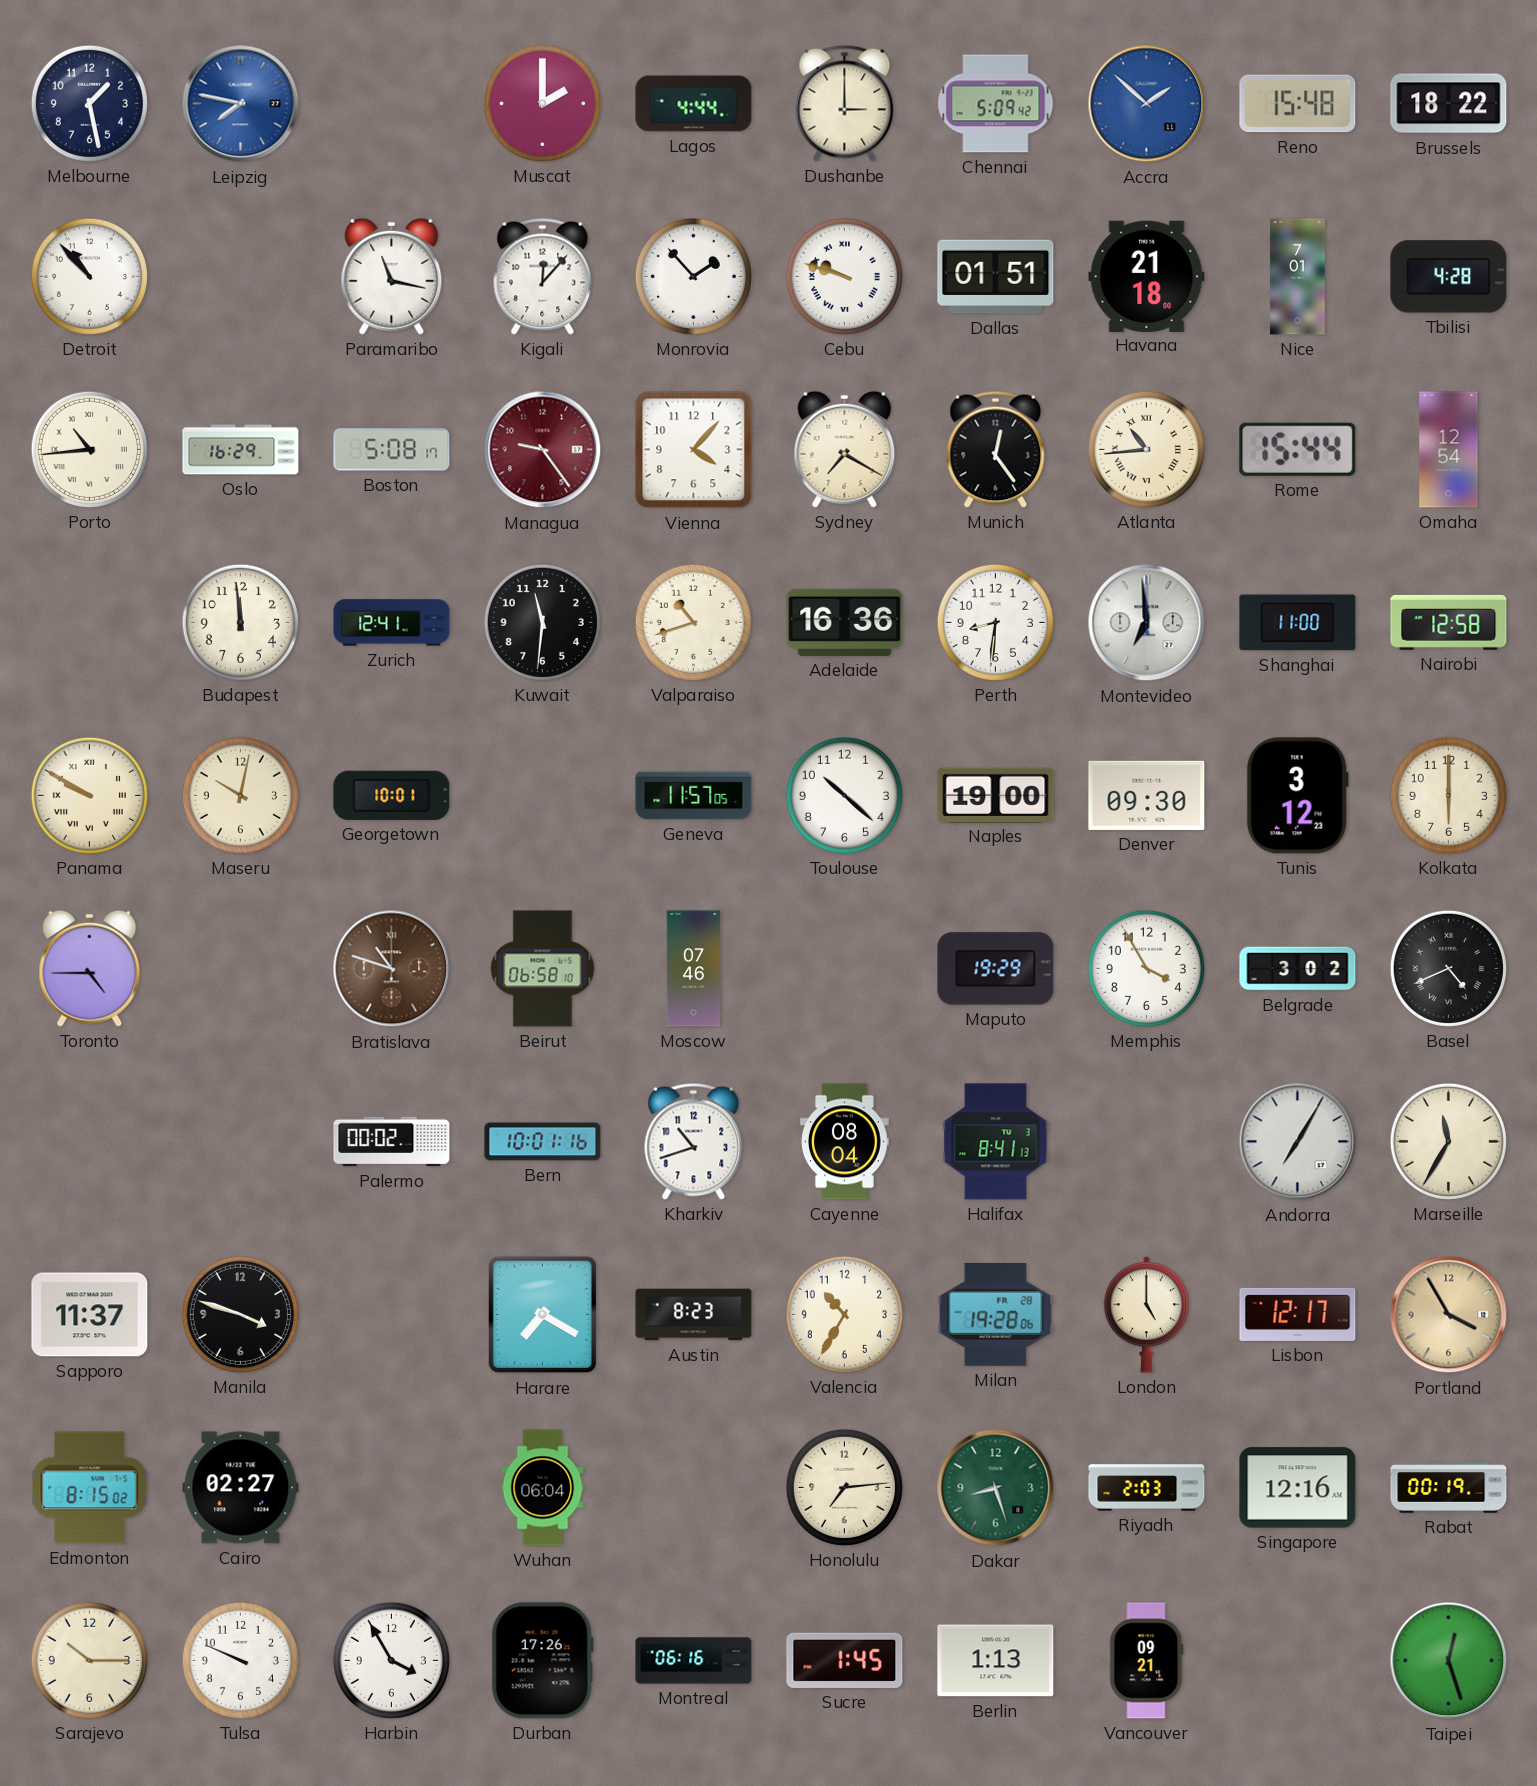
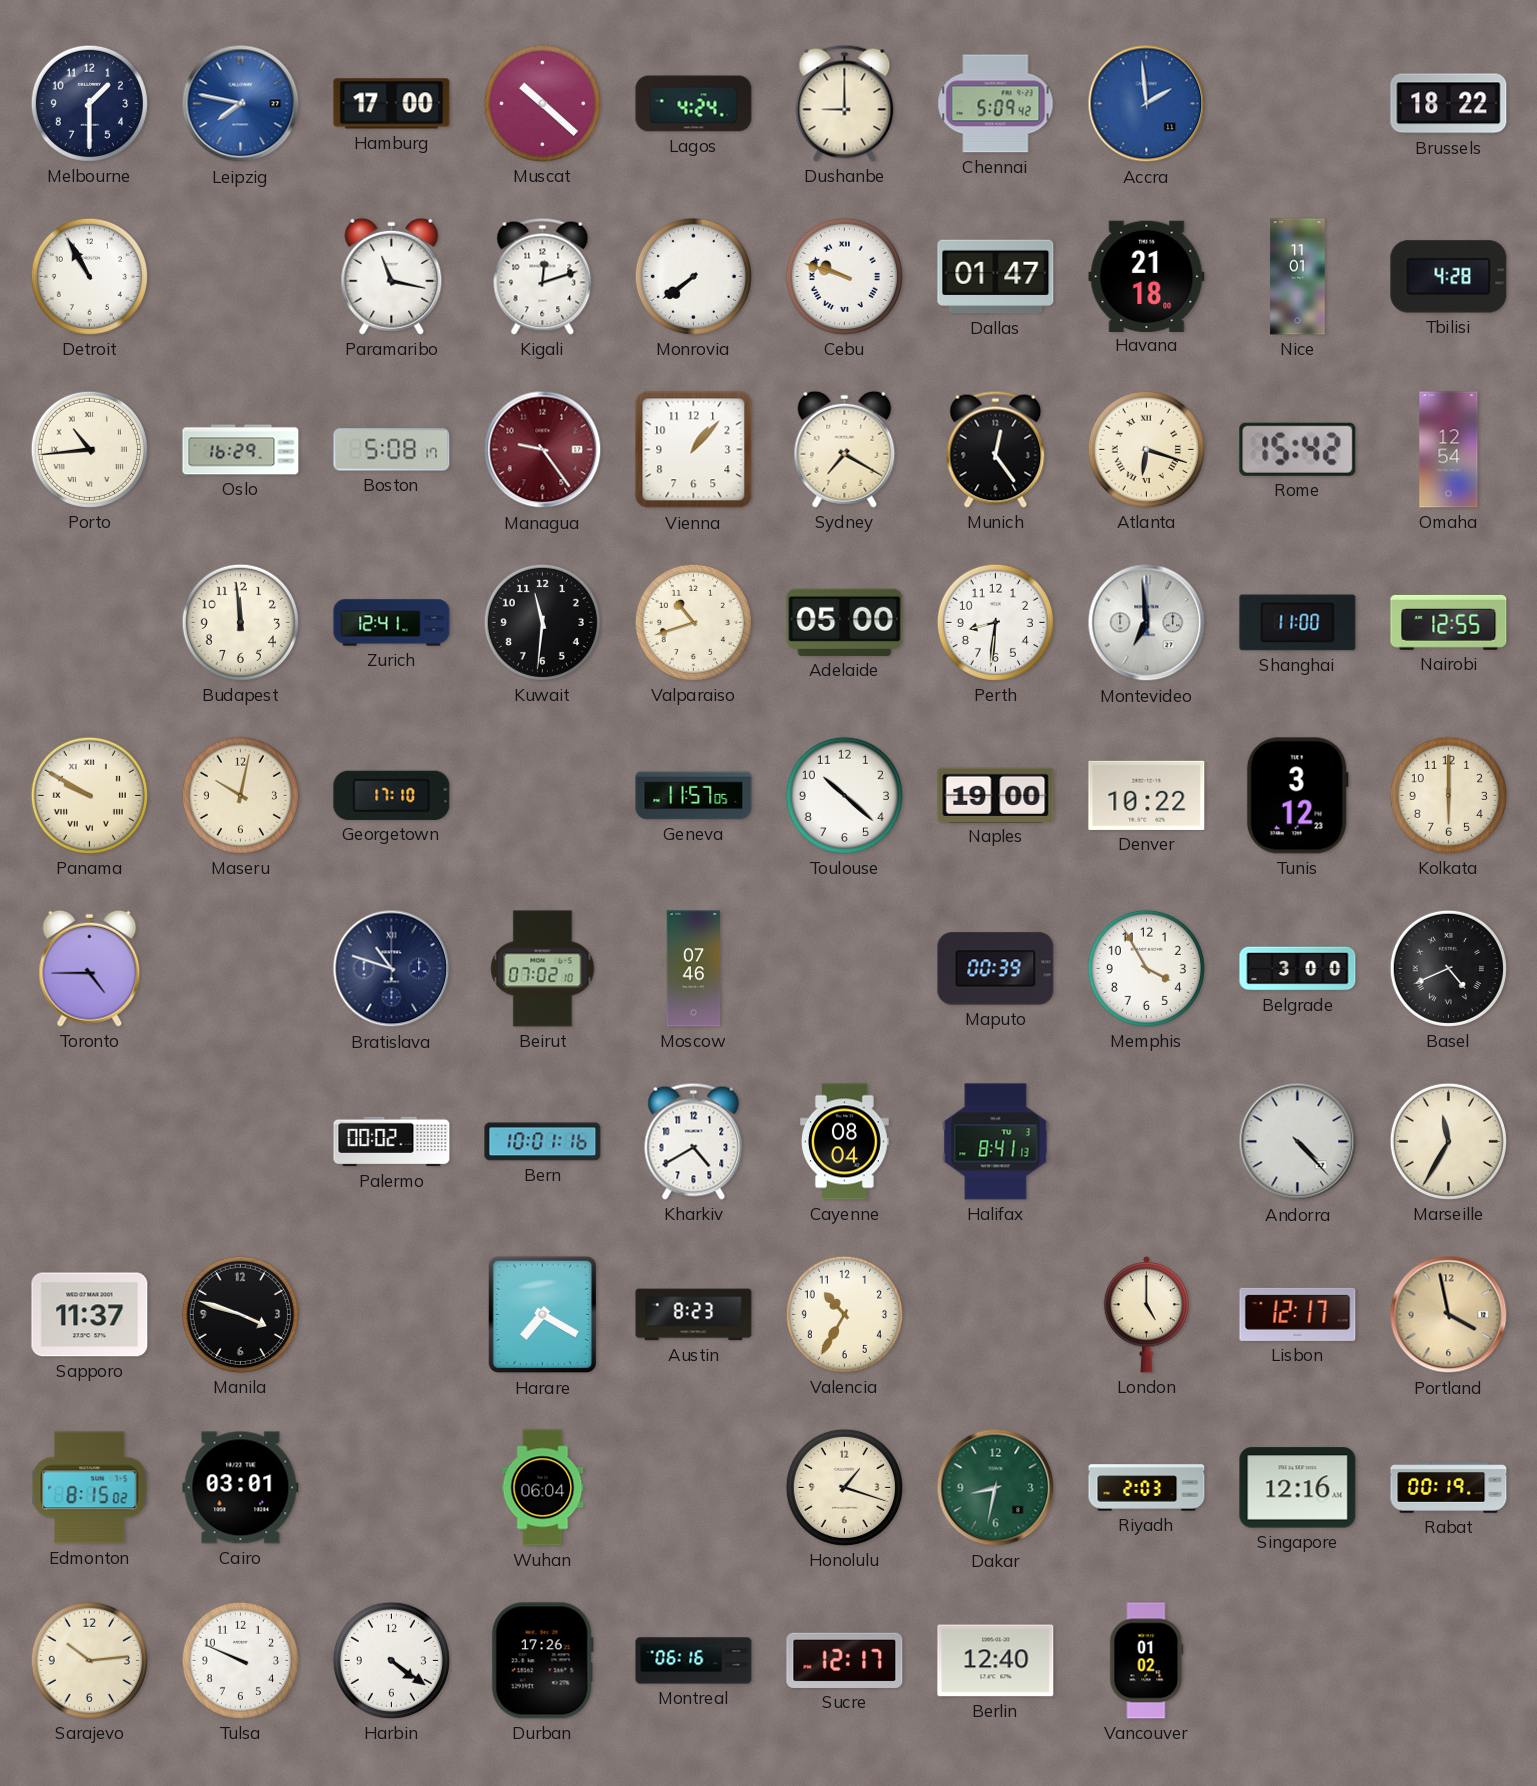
Melbourne: 1:28 -> 1:30
Hamburg: none -> 17:00
Muscat: 2:00 -> 10:22
Lagos: 4:44 -> 4:24
Dushanbe: 3:00 -> 9:00
Accra: 1:52 -> 1:59
Reno: 15:48 -> none
Detroit: 10:53 -> 10:55
Kigali: 12:07 -> 12:12
Monrovia: 1:53 -> 7:39
Dallas: 01:51 -> 01:47
Nice: 7:01 -> 11:01
Vienna: 4:07 -> 1:07
Atlanta: 10:44 -> 6:18
Rome: 15:44 -> 15:42
Adelaide: 16:36 -> 05:00
Nairobi: 12:58 -> 12:55
Georgetown: 10:01 -> 17:10
Denver: 09:30 -> 10:22
Bratislava dial: brown -> navy
Beirut: 06:58 -> 07:02
Maputo: 19:29 -> 00:39
Belgrade: 3:02 -> 3:00
Kharkiv: 10:42 -> 4:40
Andorra: 7:05 -> 4:23
Milan: 19:28 -> none
Portland: 3:55 -> 3:58
Cairo: 02:27 -> 03:01
Honolulu: 7:14 -> 1:18
Dakar: 8:27 -> 8:32
Sarajevo: 10:15 -> 10:14
Harbin: 3:55 -> 4:21
Sucre: 1:45 -> 12:17
Berlin: 1:13 -> 12:40
Vancouver: 09:21 -> 01:02
Taipei: 12:27 -> none
